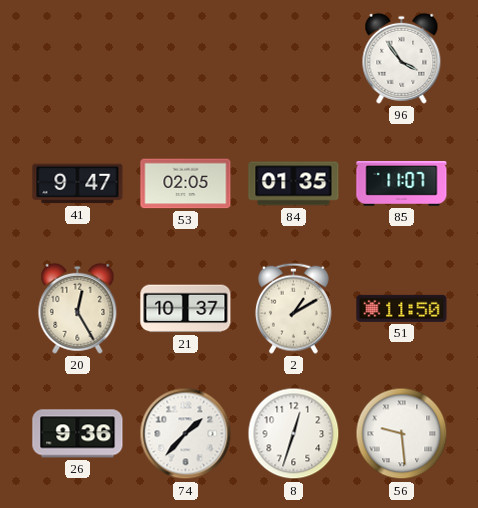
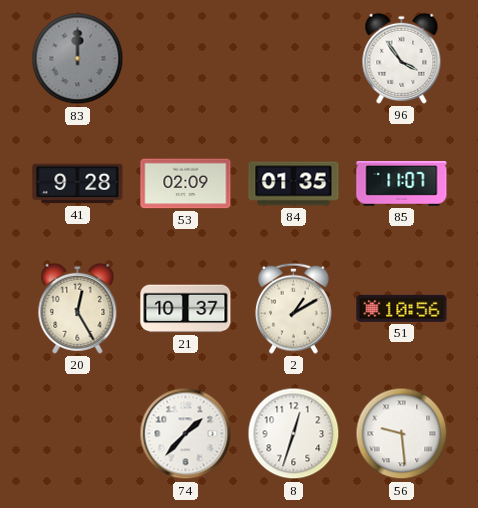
83: none -> 12:00
41: 9:47 -> 9:28
53: 02:05 -> 02:09
51: 11:50 -> 10:56
26: 9:36 -> none
